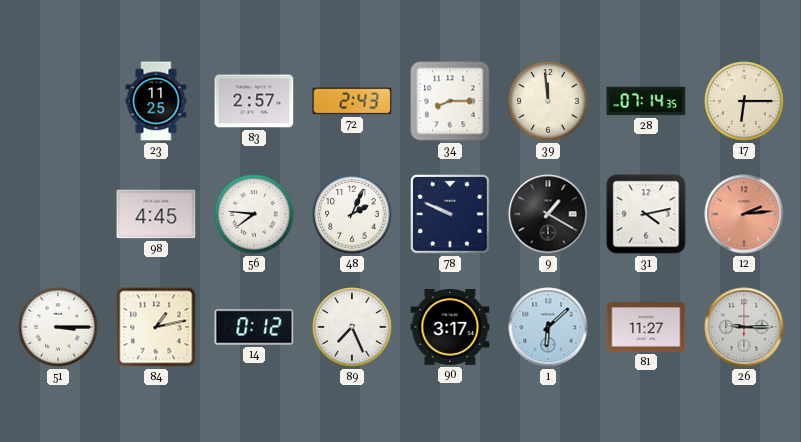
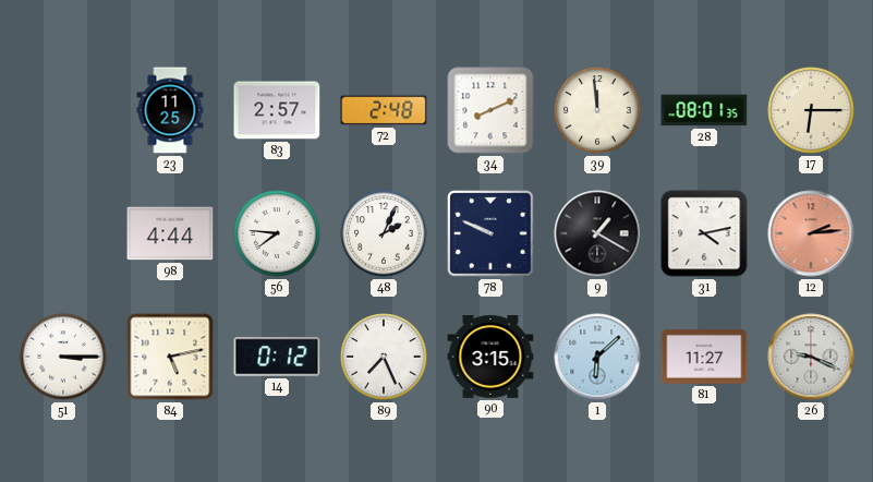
72: 2:43 -> 2:48
34: 8:15 -> 8:11
28: 07:14 -> 08:01
98: 4:45 -> 4:44
84: 1:13 -> 5:13
90: 3:17 -> 3:15
26: 9:15 -> 9:19
